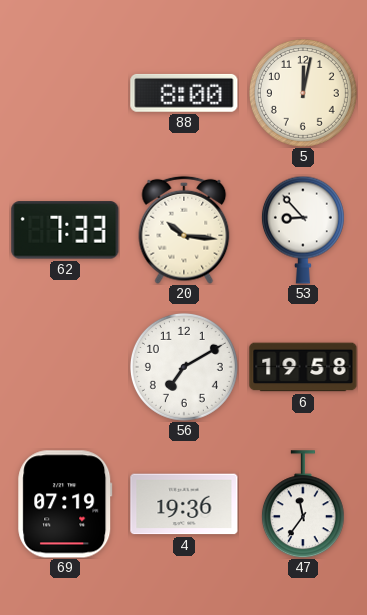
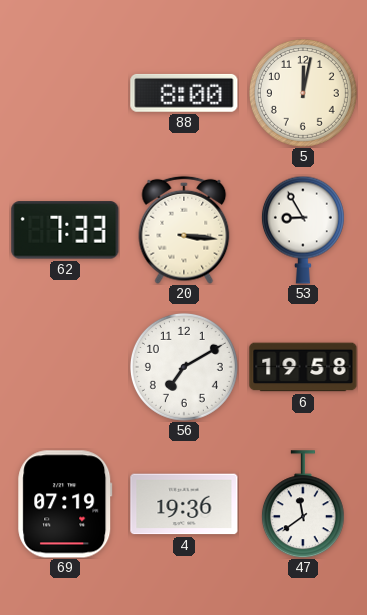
20: 10:16 -> 3:16
53: 8:53 -> 8:55
47: 11:36 -> 11:39
